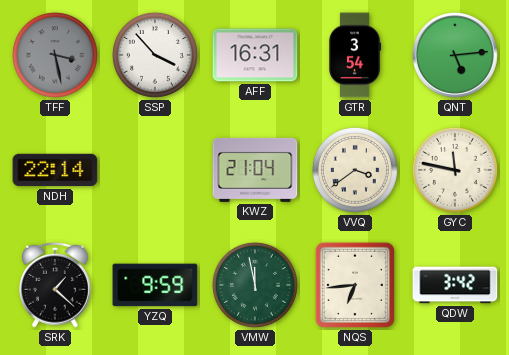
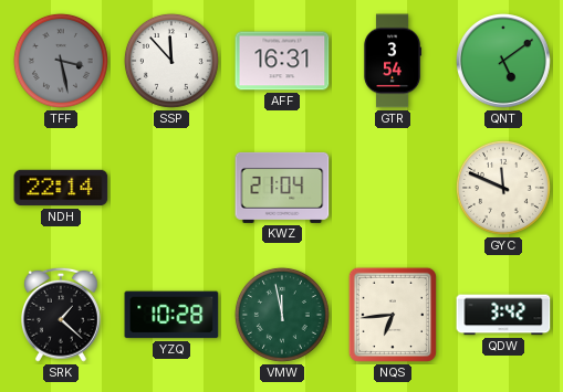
SSP: 3:53 -> 11:53
QNT: 5:14 -> 5:09
VVQ: 3:39 -> none
GYC: 11:47 -> 11:49
YZQ: 9:59 -> 10:28
